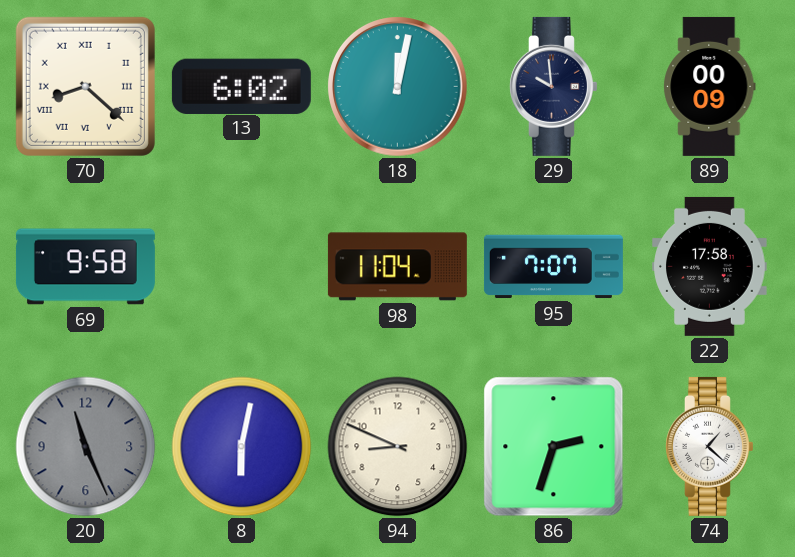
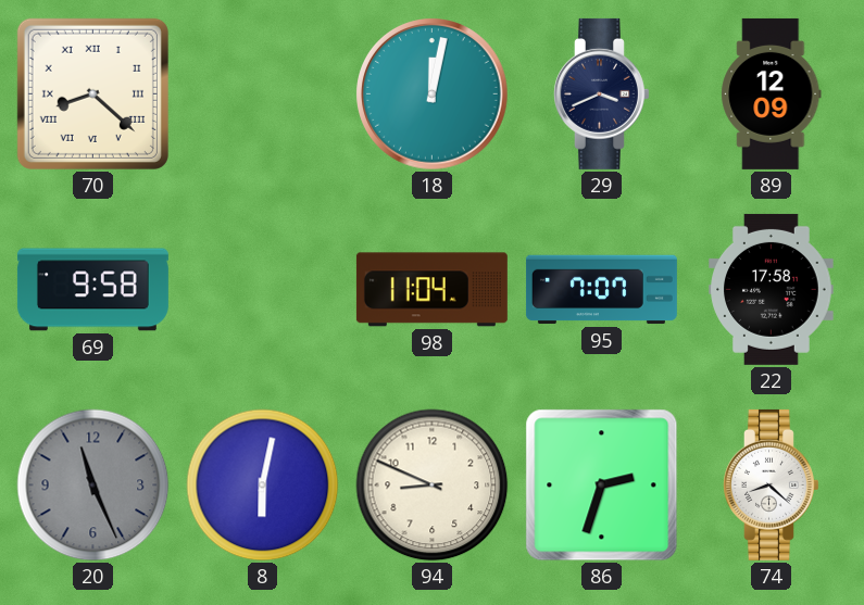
13: 6:02 -> none
29: 9:59 -> 3:41
89: 00:09 -> 12:09
74: 1:22 -> 8:22
